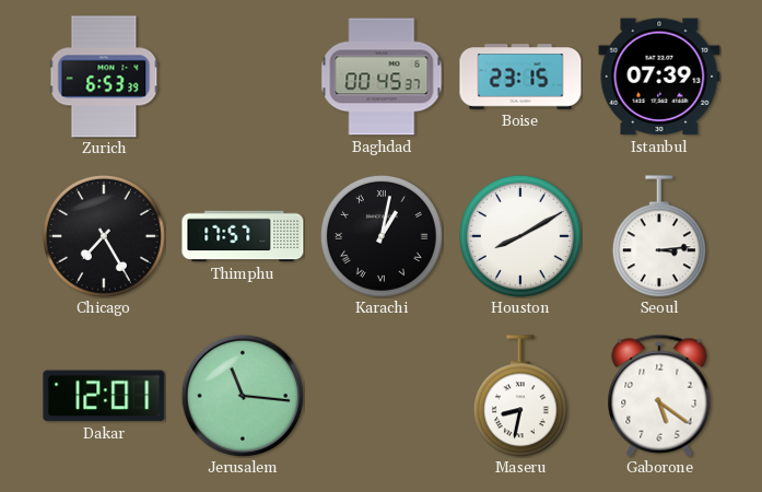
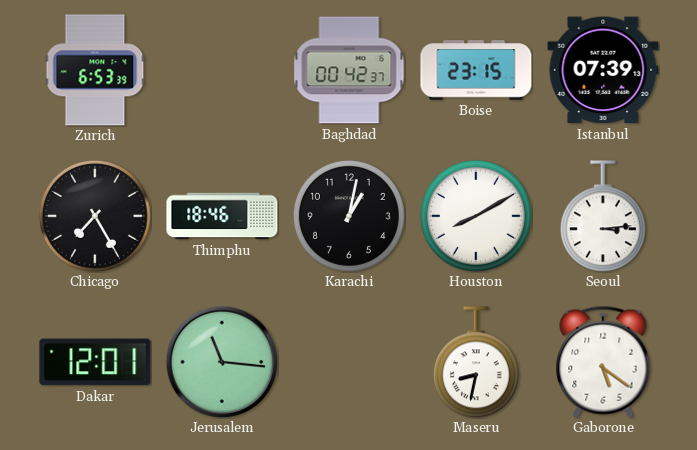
Baghdad: 00:45 -> 00:42
Thimphu: 17:57 -> 18:46
Karachi numerals: Roman -> Arabic
